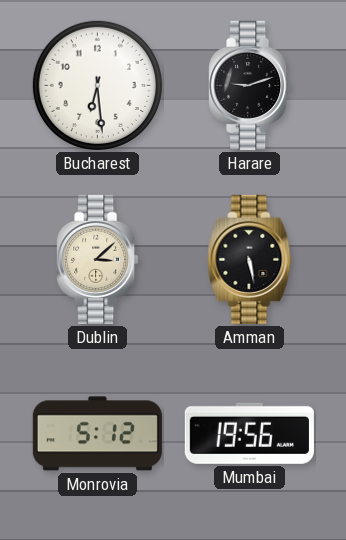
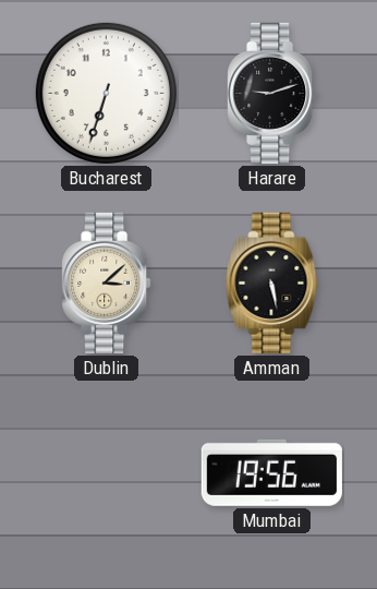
Bucharest: 6:29 -> 6:33
Monrovia: 5:12 -> none
